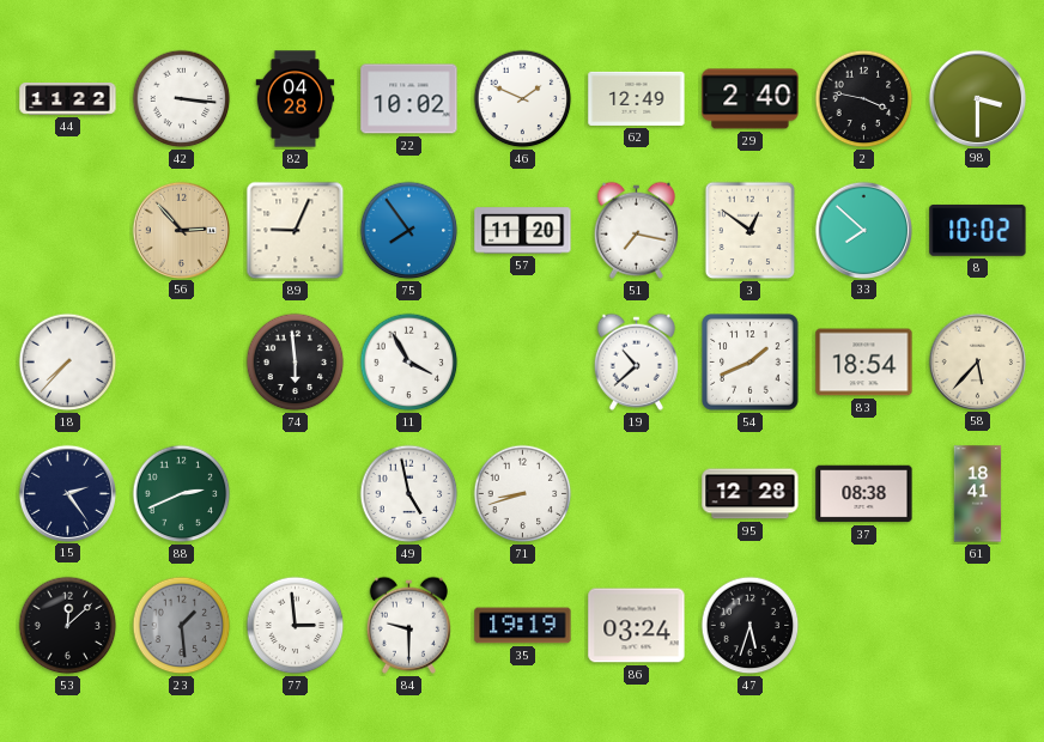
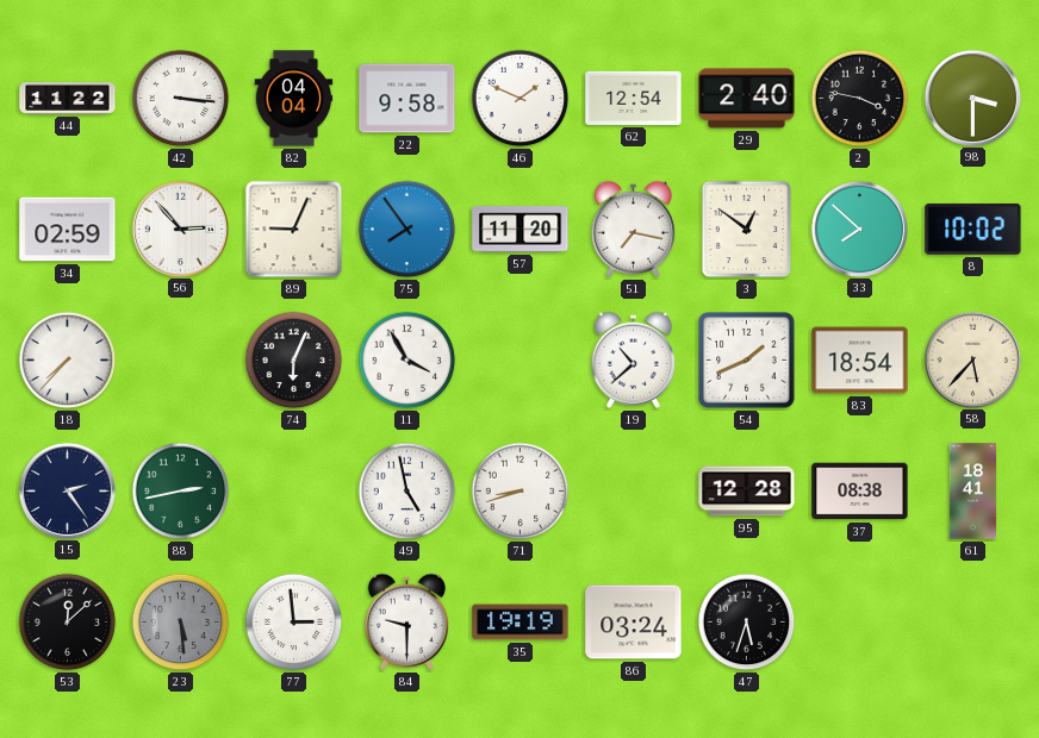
82: 04:28 -> 04:04
22: 10:02 -> 9:58
62: 12:49 -> 12:54
34: none -> 02:59
56 dial: champagne -> white
74: 5:59 -> 6:04
88: 2:41 -> 2:43
23: 1:29 -> 5:29
